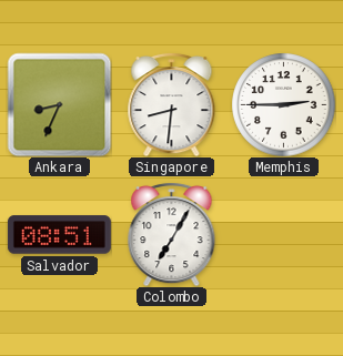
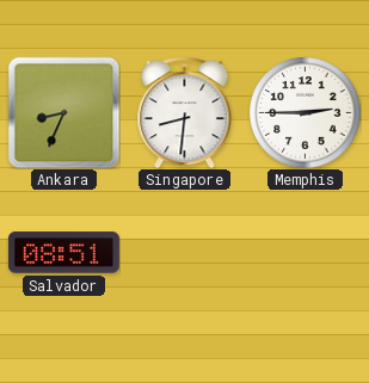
Colombo: 7:05 -> none
